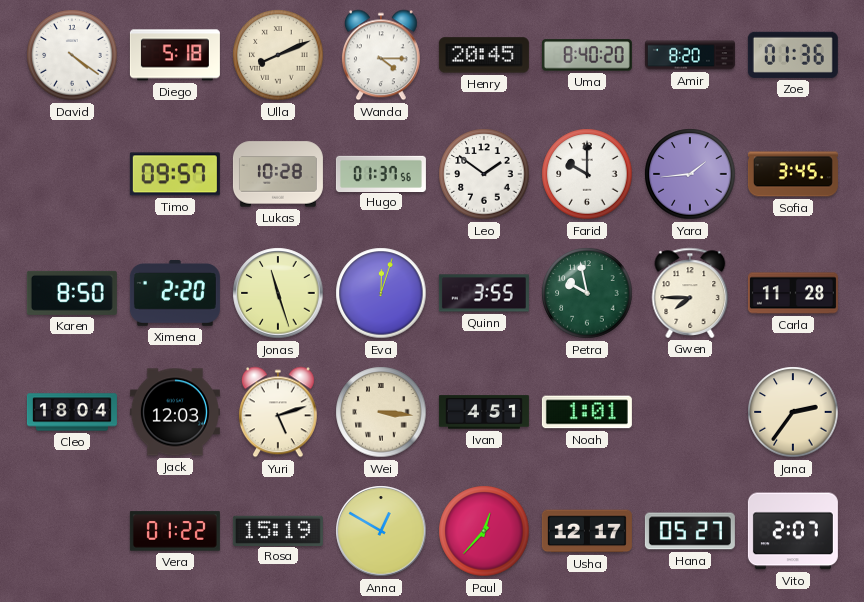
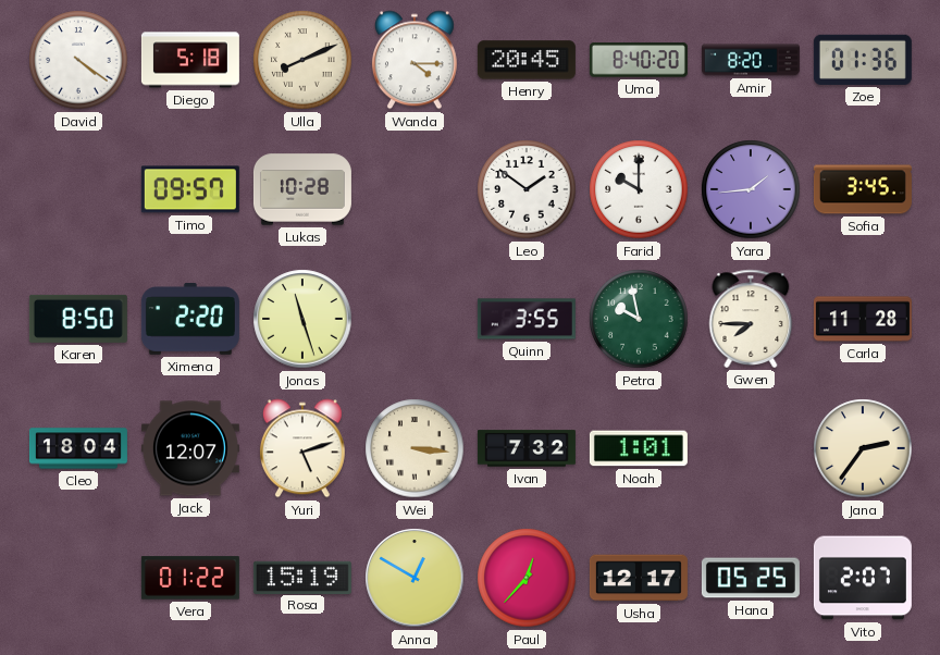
Hugo: 01:37 -> none
Eva: 12:03 -> none
Jack: 12:03 -> 12:07
Ivan: 4:51 -> 7:32
Hana: 05:27 -> 05:25
